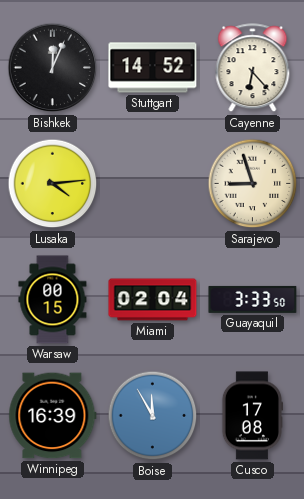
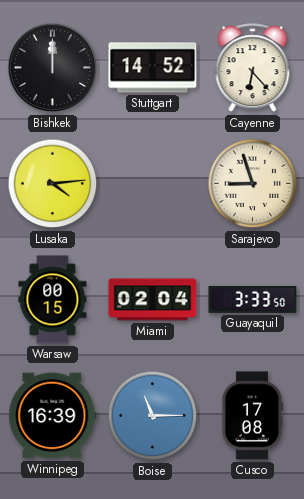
Bishkek: 12:04 -> 12:00
Boise: 11:55 -> 11:15
